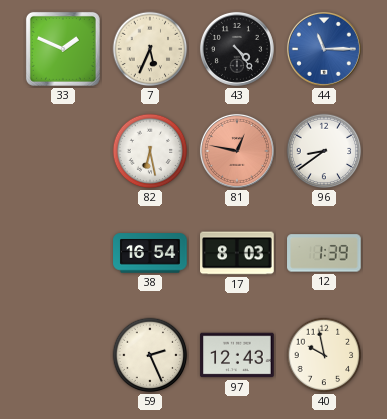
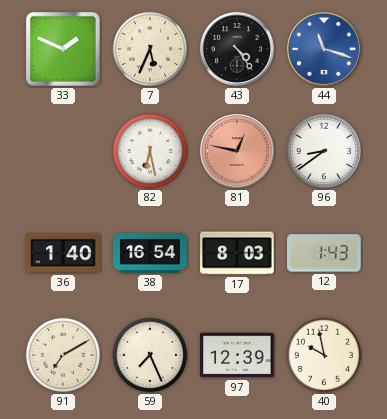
44: 11:15 -> 11:18
36: none -> 1:40
12: 1:39 -> 1:43
91: none -> 7:10
59: 2:26 -> 7:26
97: 12:43 -> 12:39
